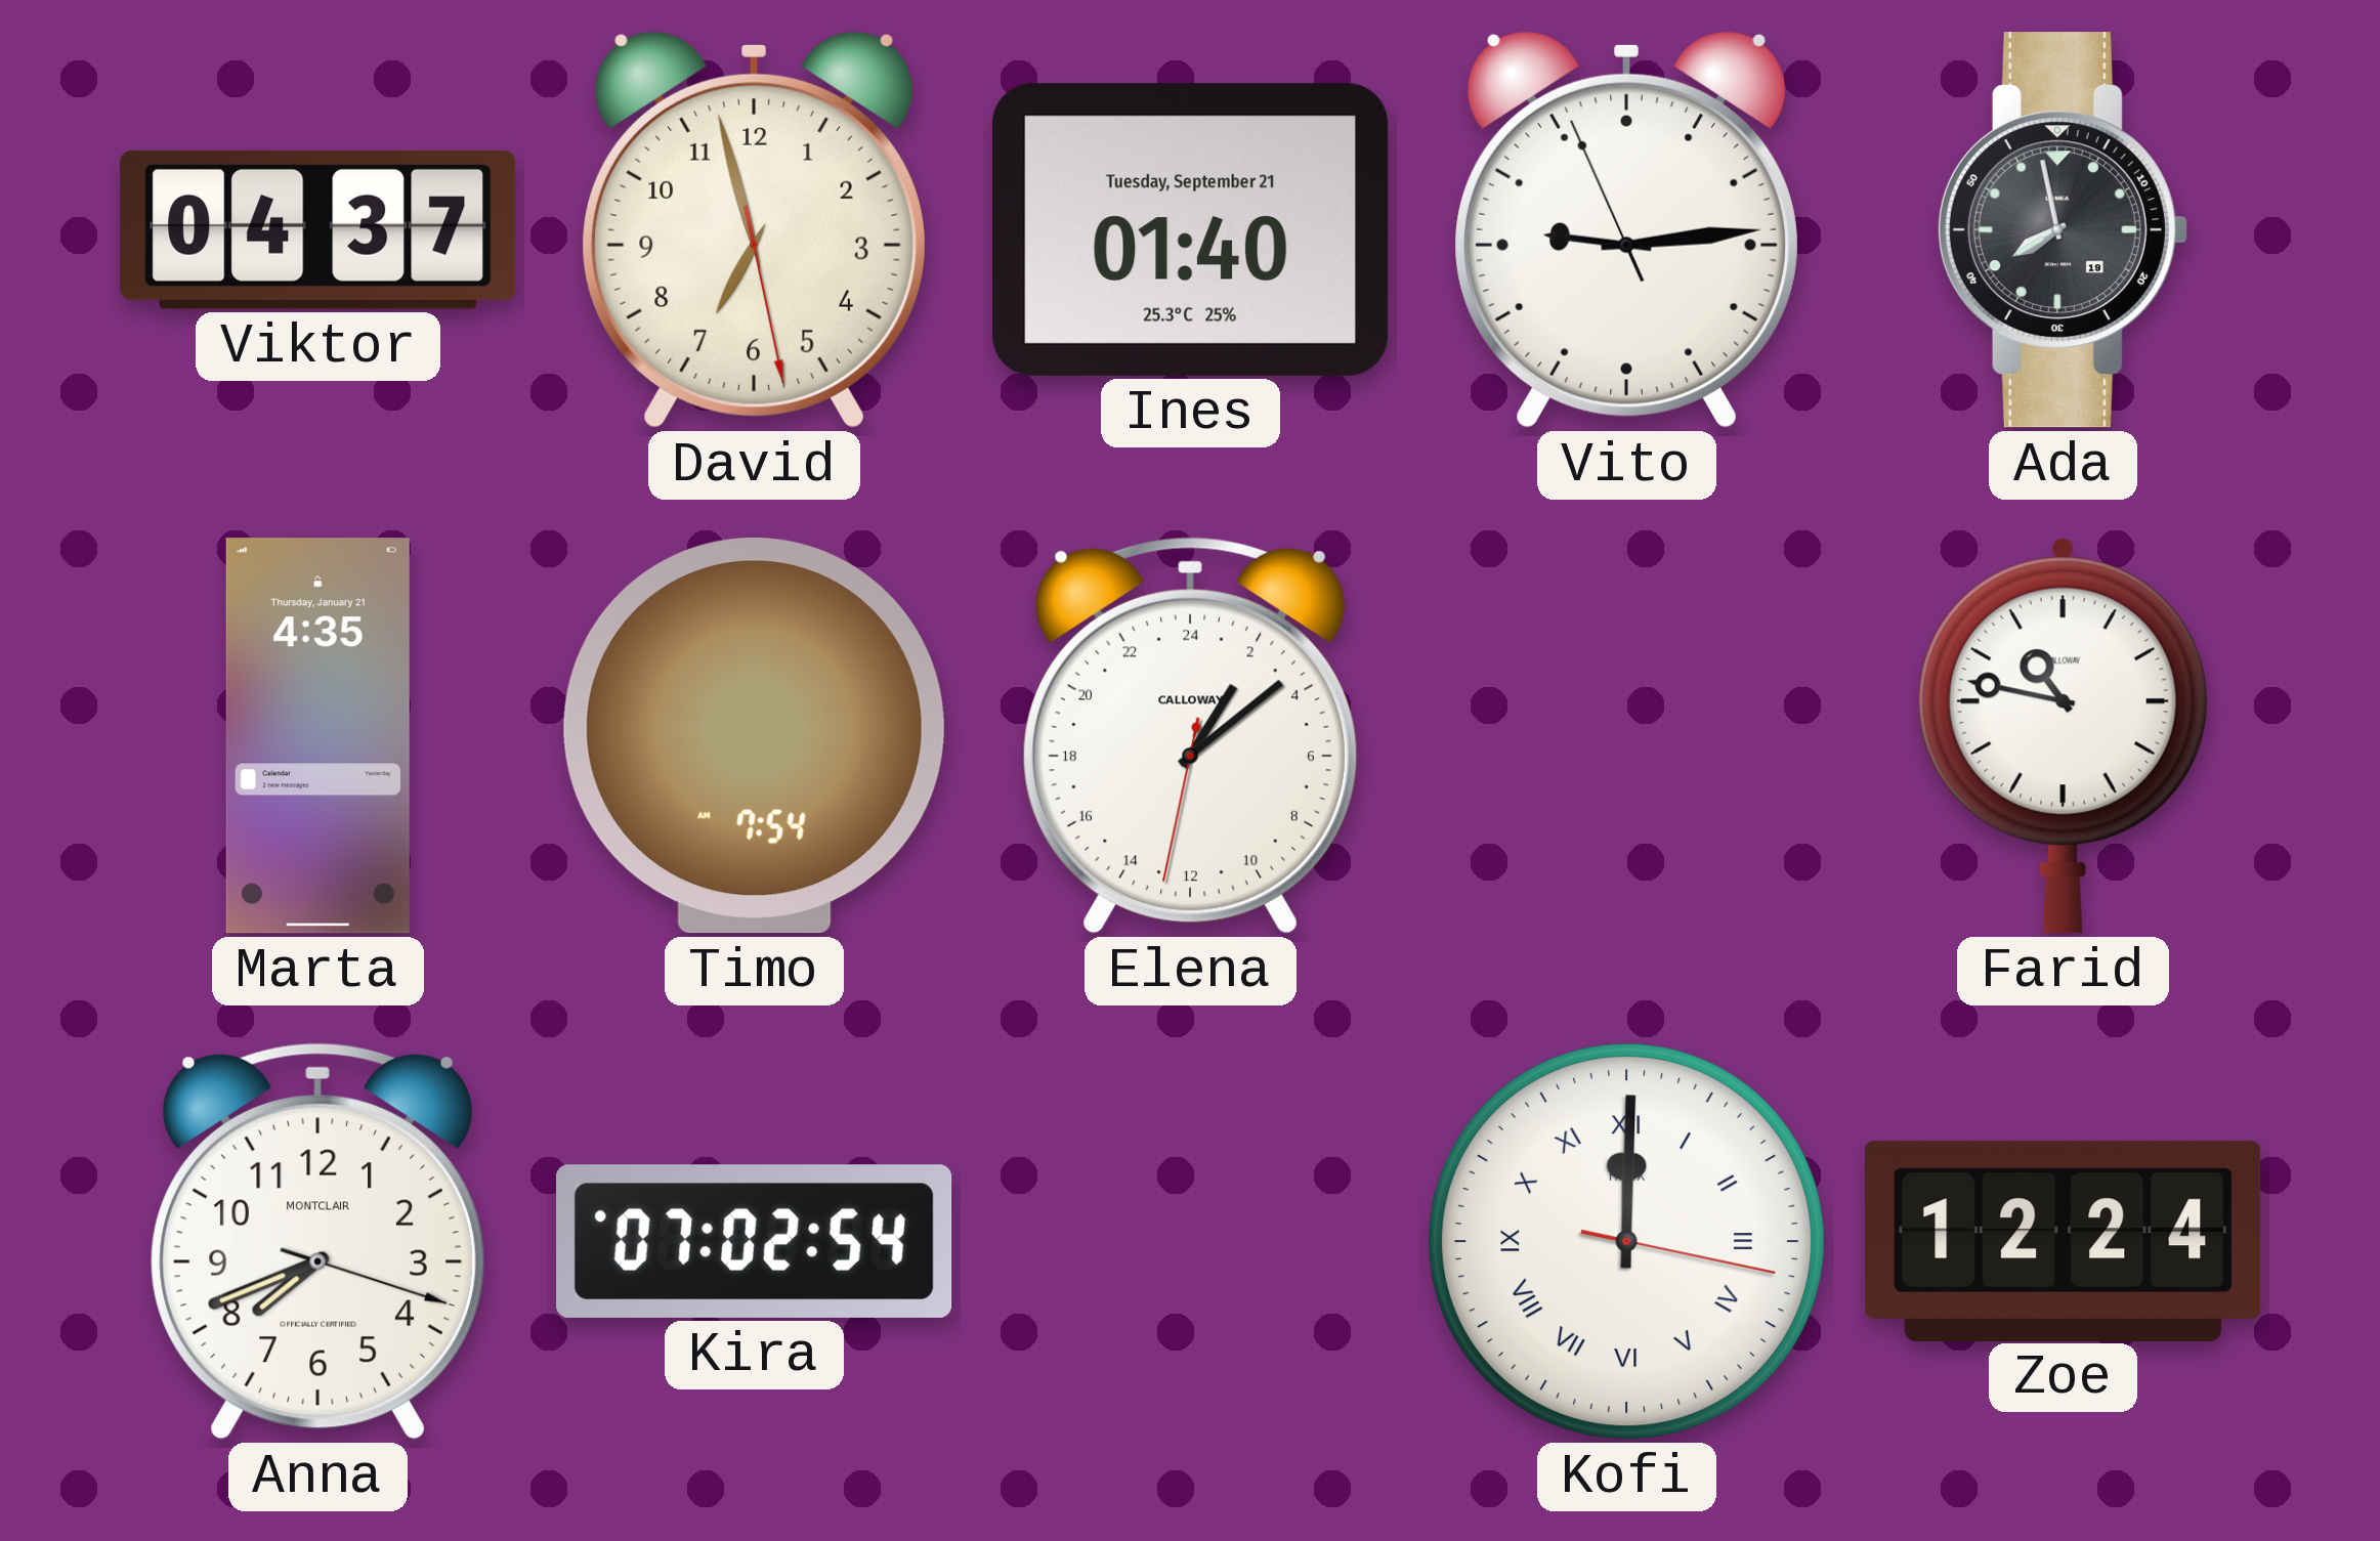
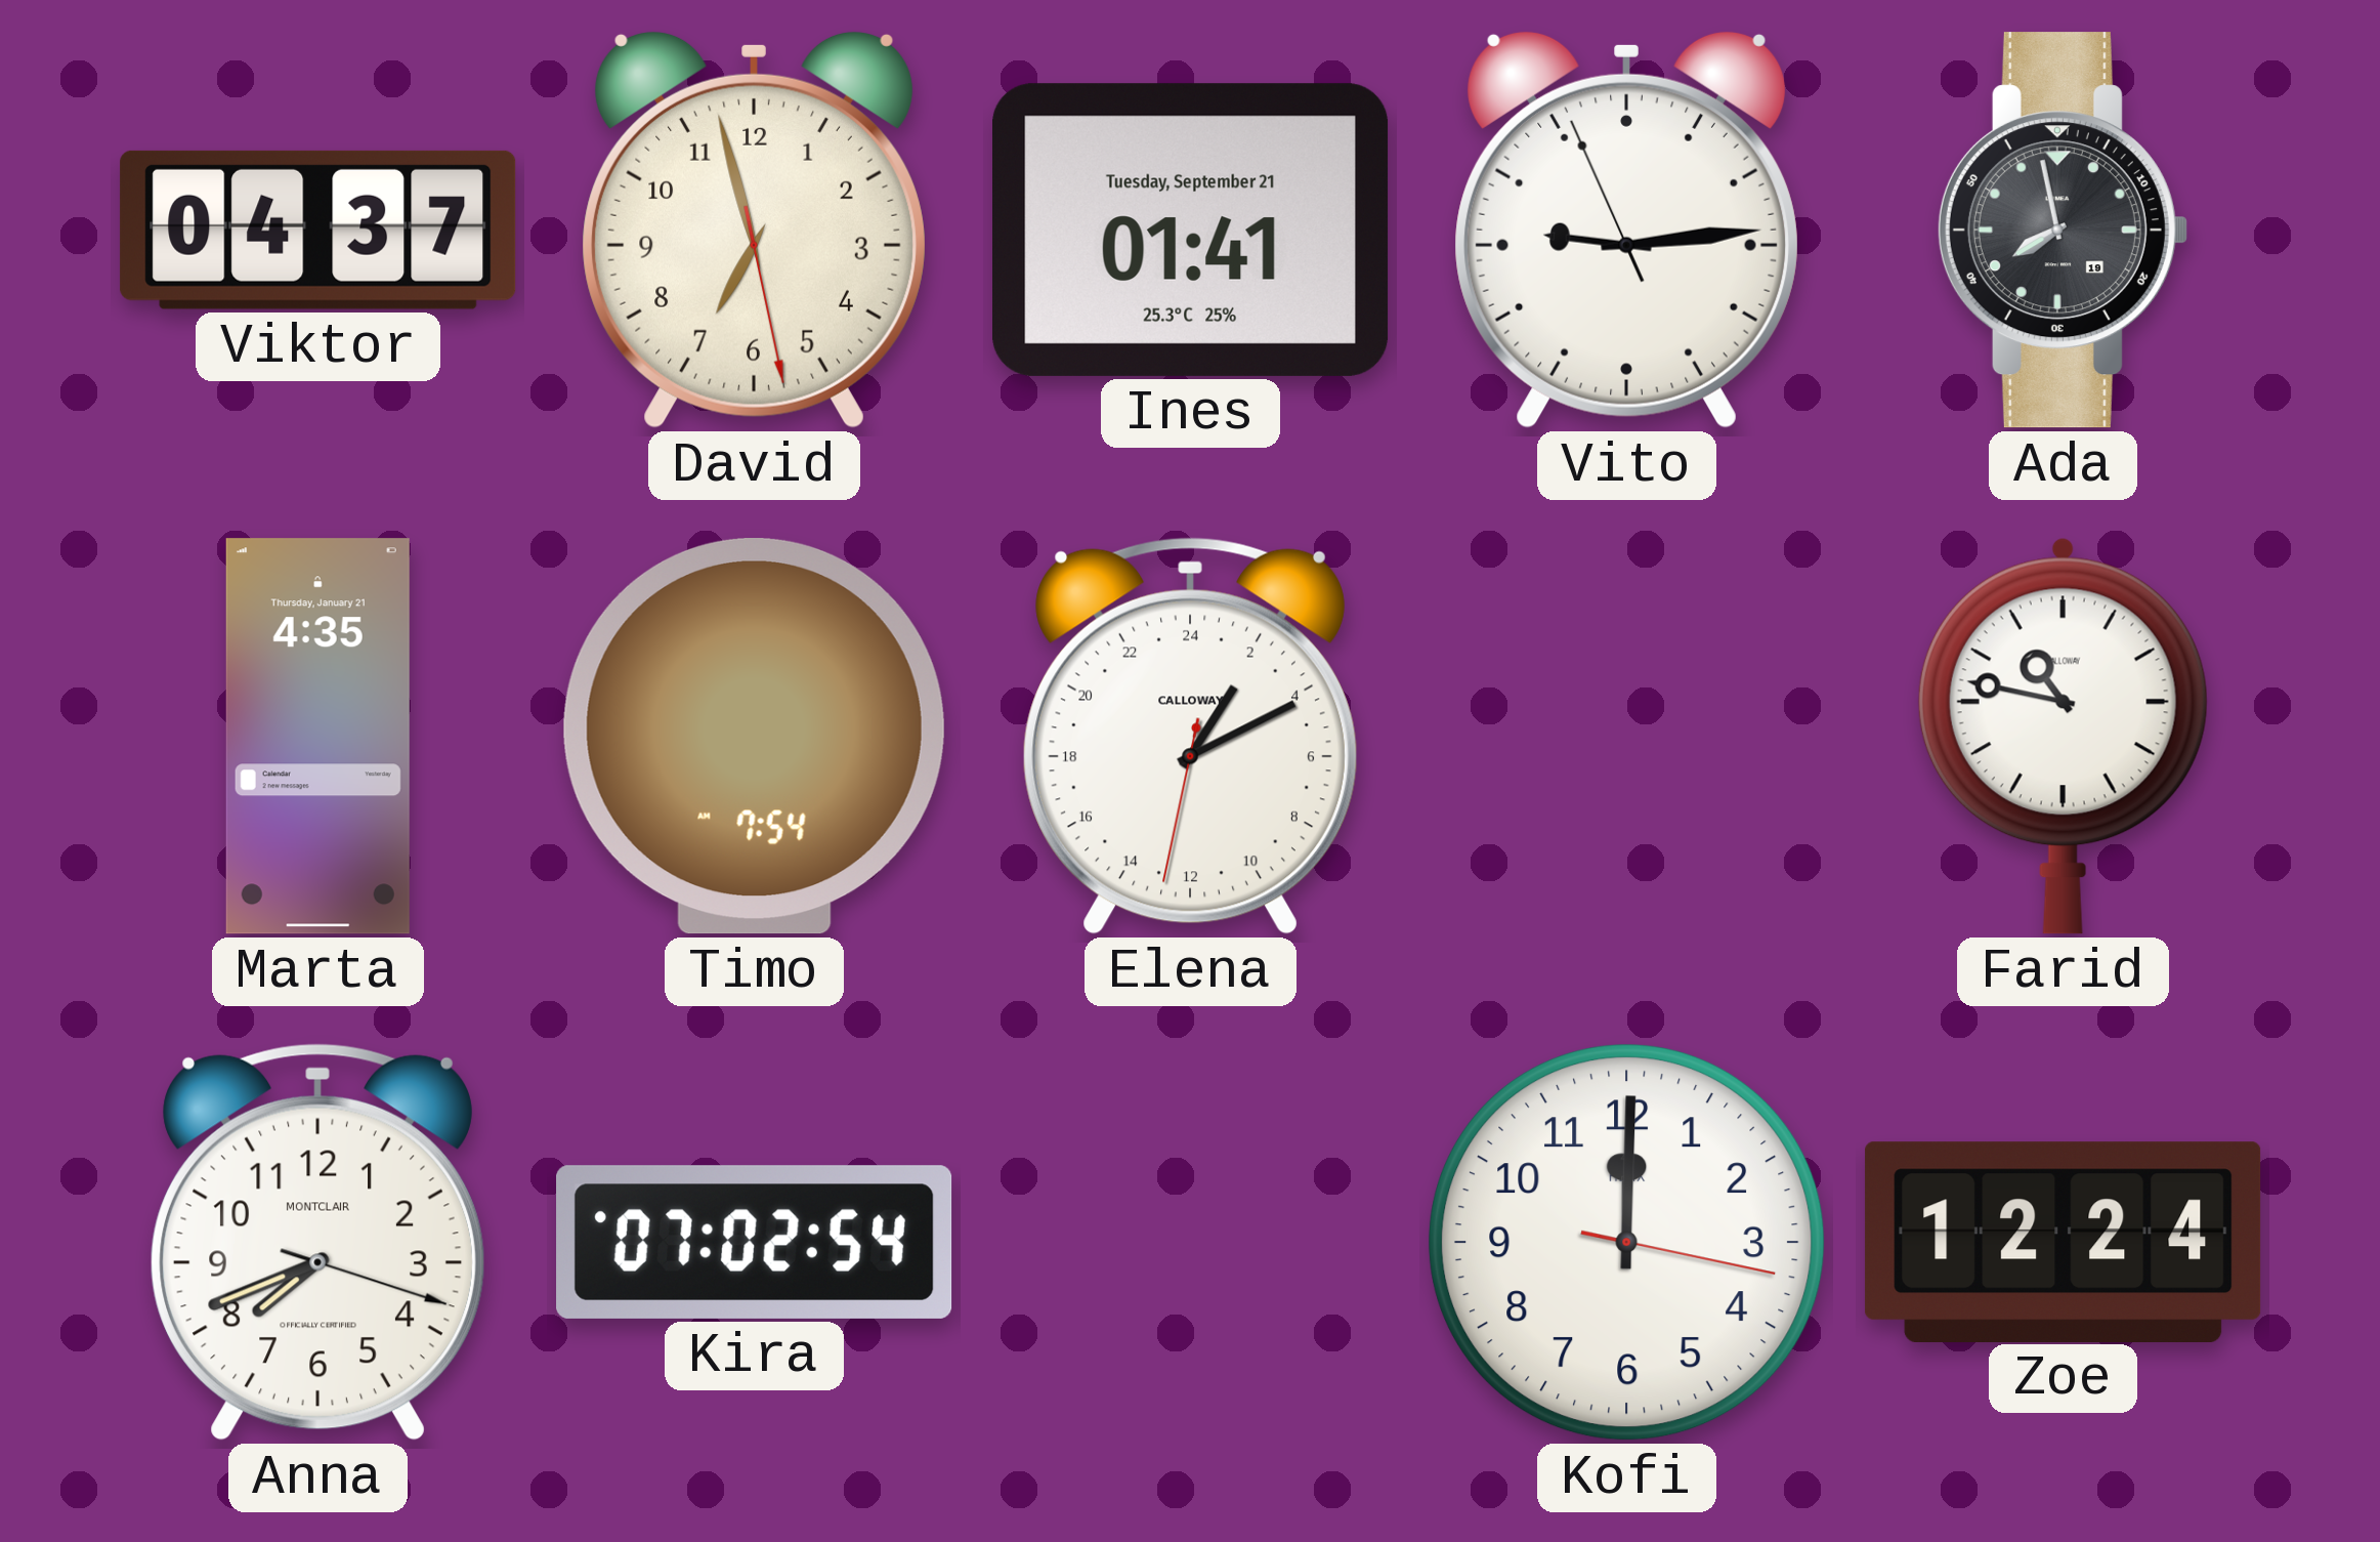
Ines: 01:40 -> 01:41
Elena: 2:08 -> 2:10
Kofi numerals: Roman -> Arabic
